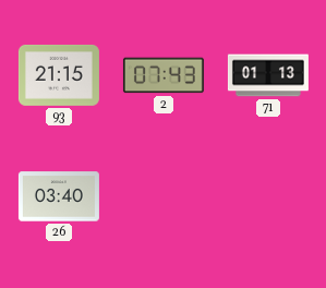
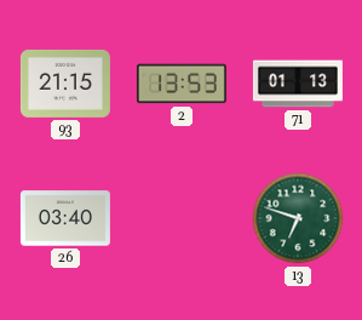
2: 07:43 -> 13:53
13: none -> 6:48
